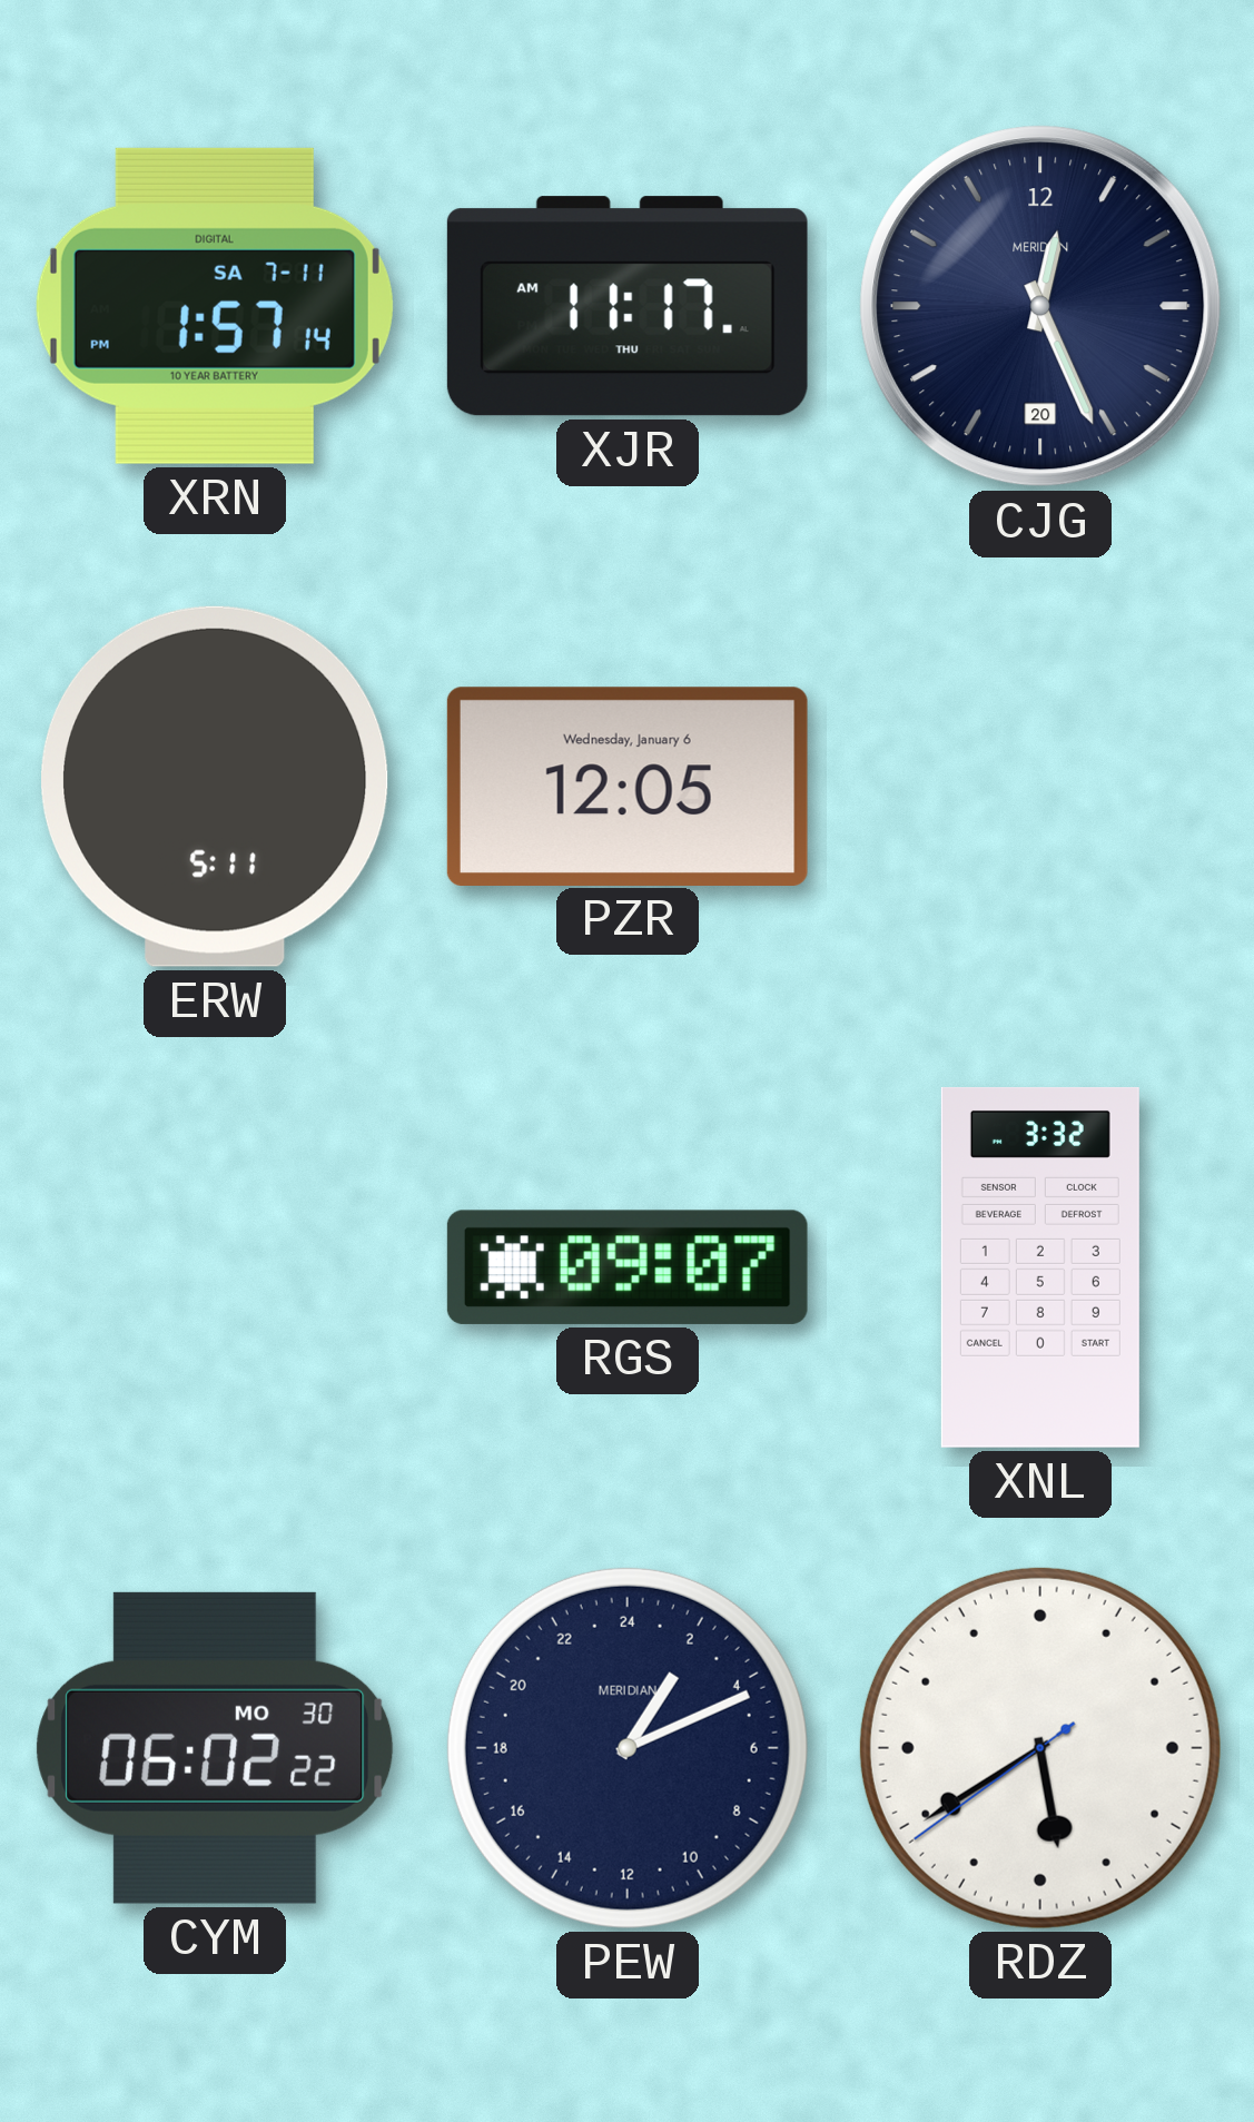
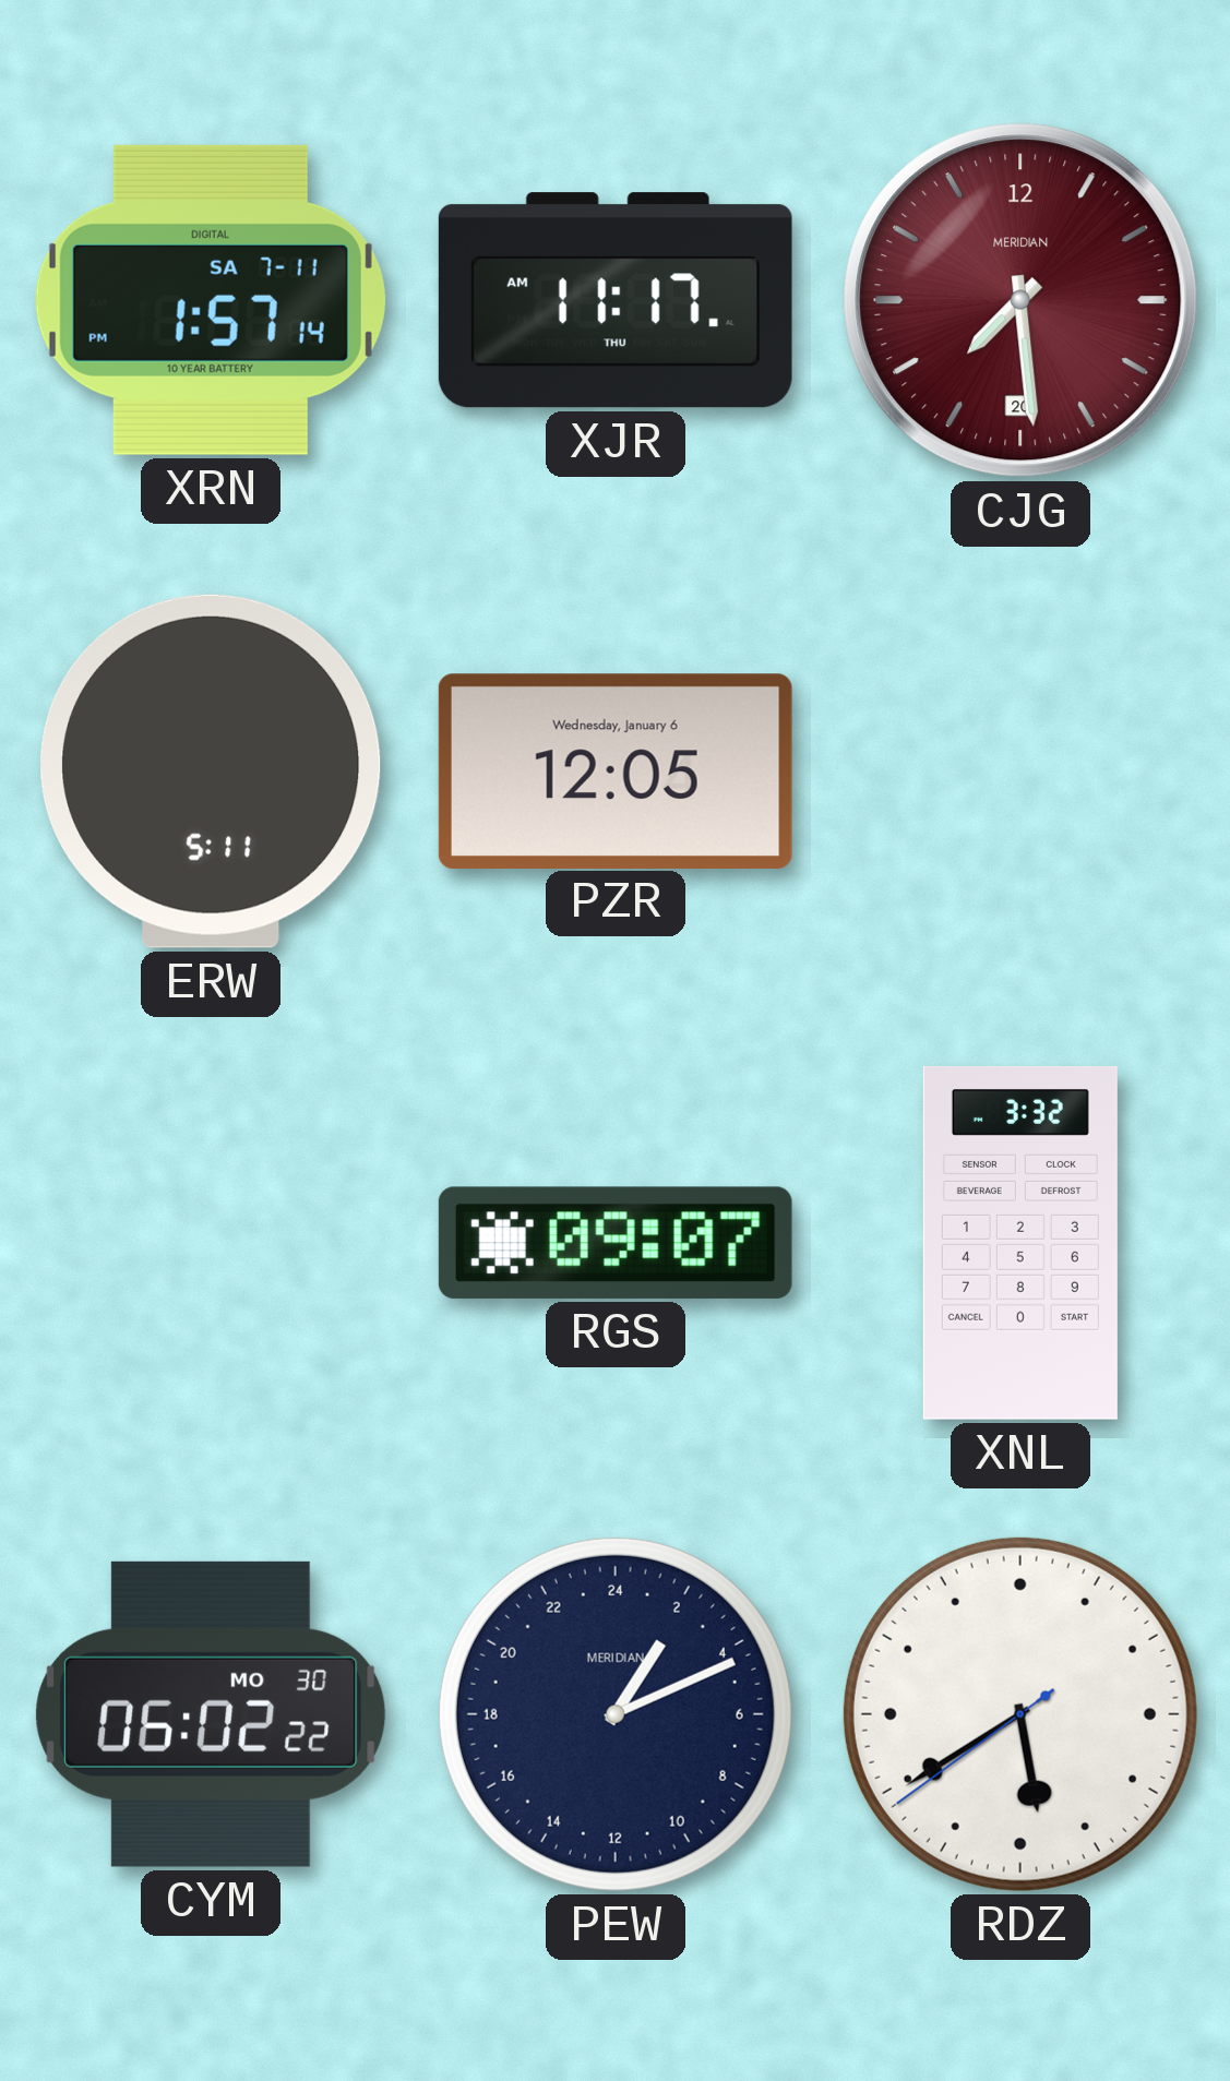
CJG: 12:26 -> 7:29
CJG dial: navy -> burgundy
